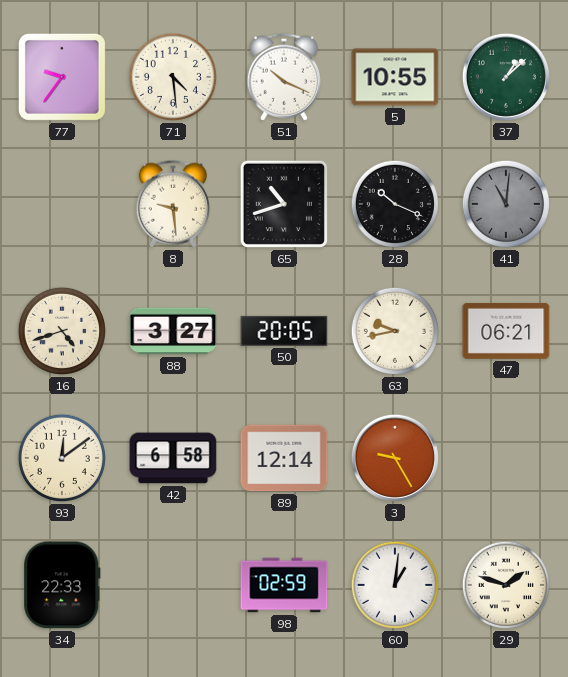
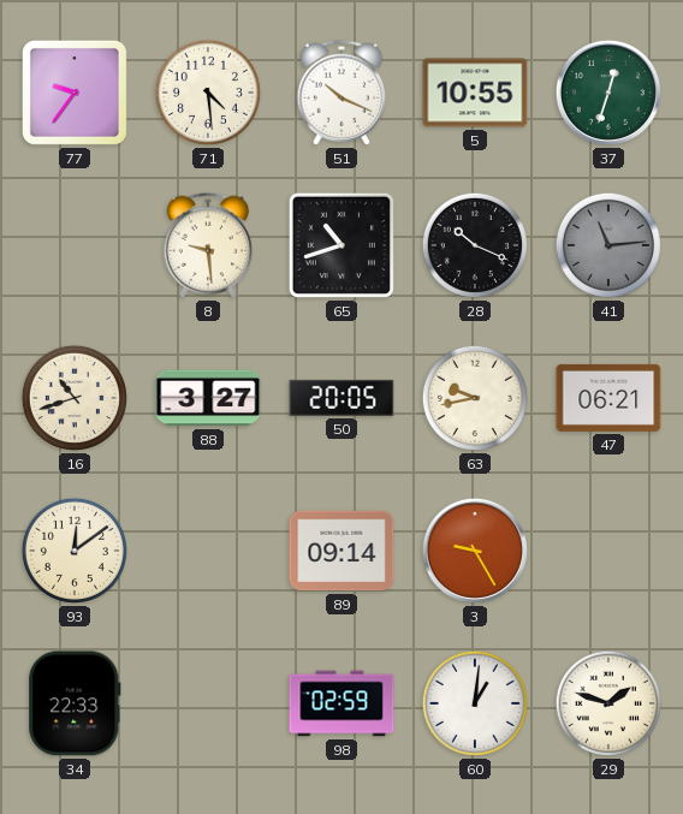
37: 1:08 -> 12:33
41: 11:01 -> 11:14
16: 4:42 -> 10:42
42: 6:58 -> none
89: 12:14 -> 09:14
